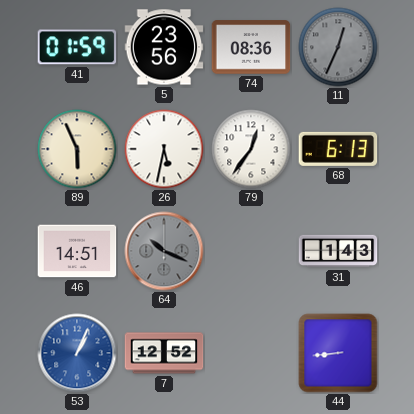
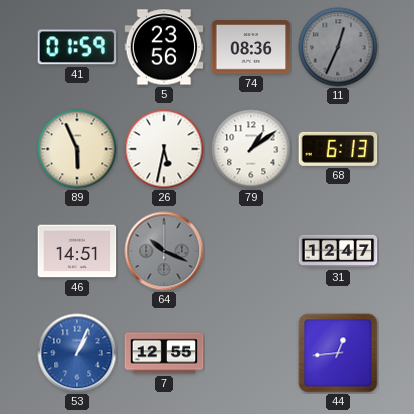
79: 12:36 -> 1:09
31: 1:43 -> 12:47
7: 12:52 -> 12:55
44: 8:44 -> 12:44
